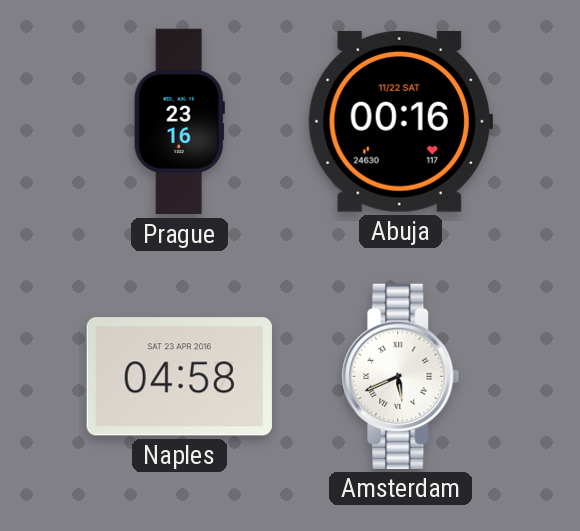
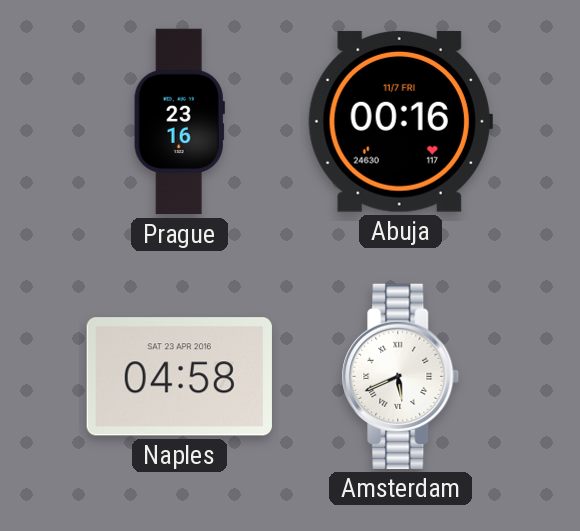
Abuja date: 11/22 SAT -> 11/7 FRI
